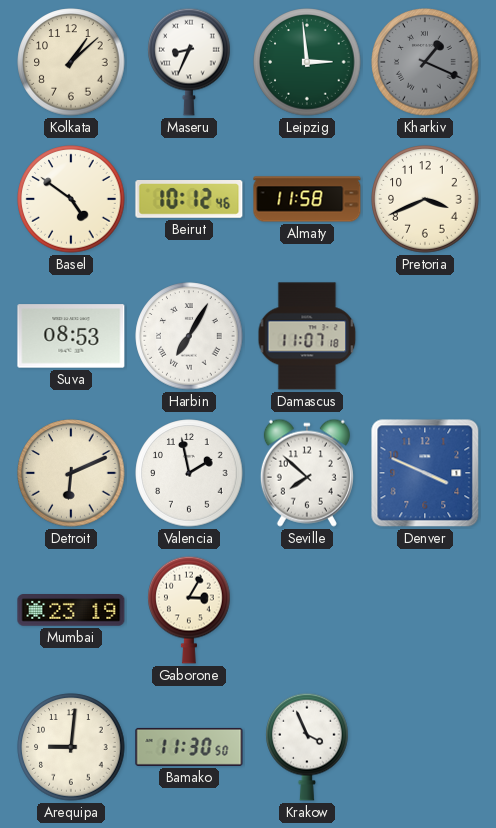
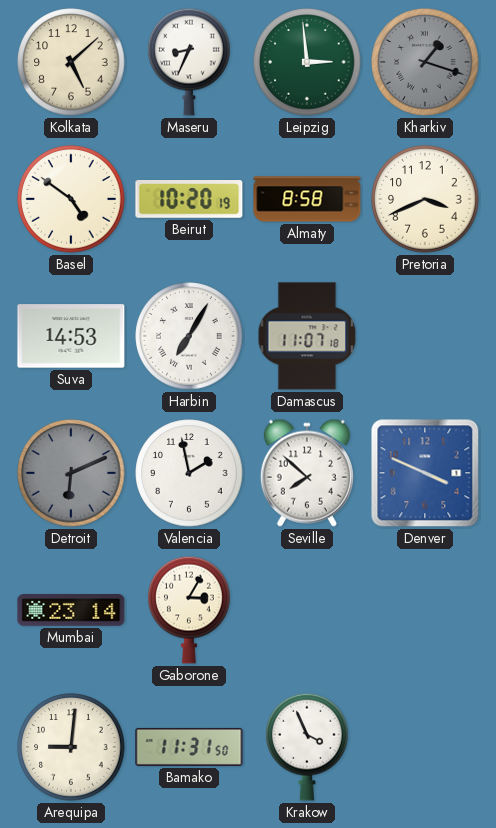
Kolkata: 1:08 -> 5:08
Kharkiv: 1:19 -> 1:18
Beirut: 10:12 -> 10:20
Almaty: 11:58 -> 8:58
Suva: 08:53 -> 14:53
Detroit dial: cream -> grey
Mumbai: 23:19 -> 23:14
Bamako: 11:30 -> 11:31
